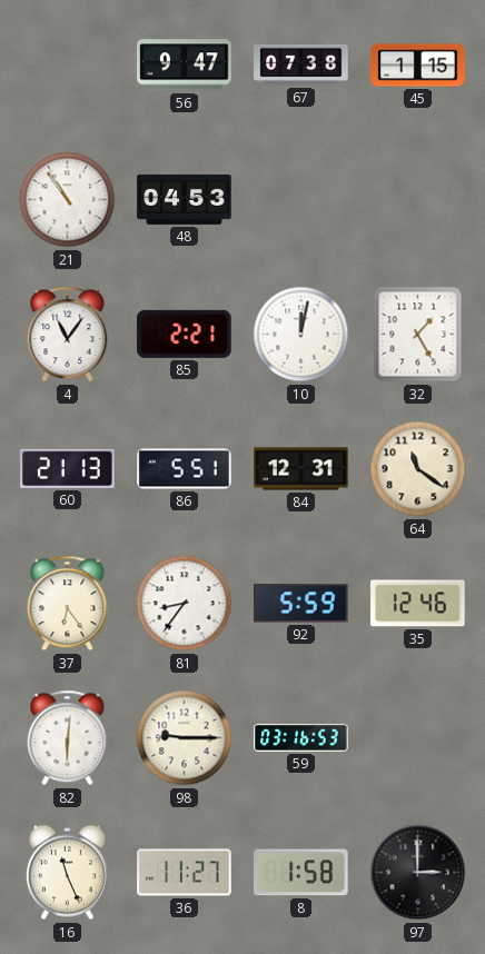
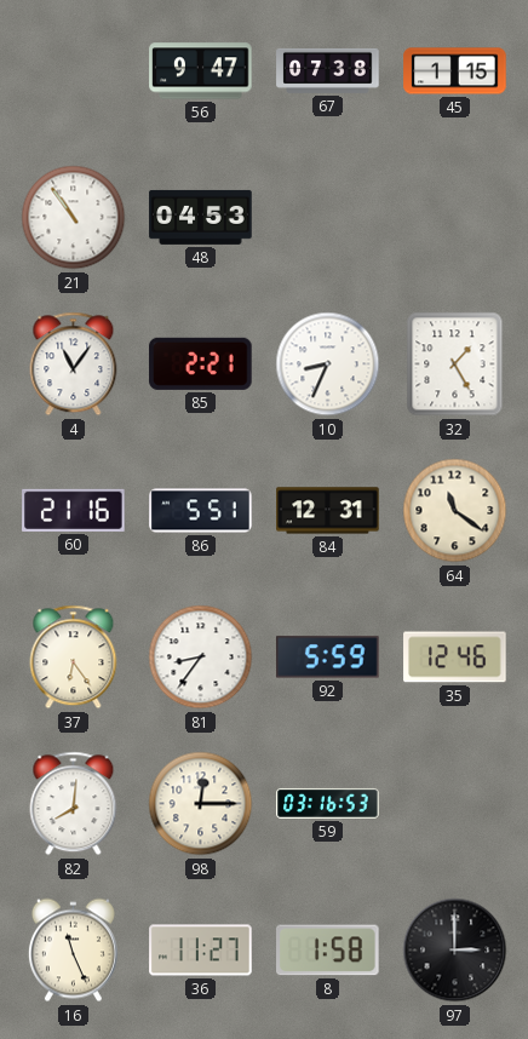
10: 12:02 -> 8:34
60: 21:13 -> 21:16
82: 6:01 -> 8:01
98: 9:15 -> 12:15
